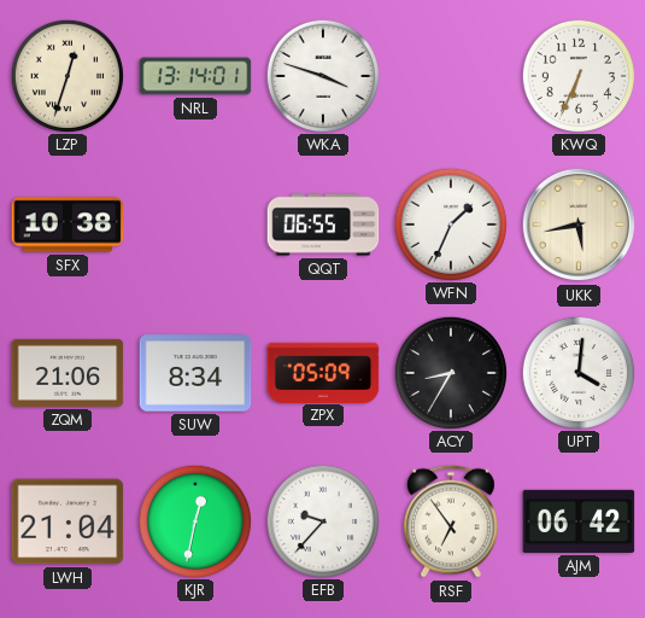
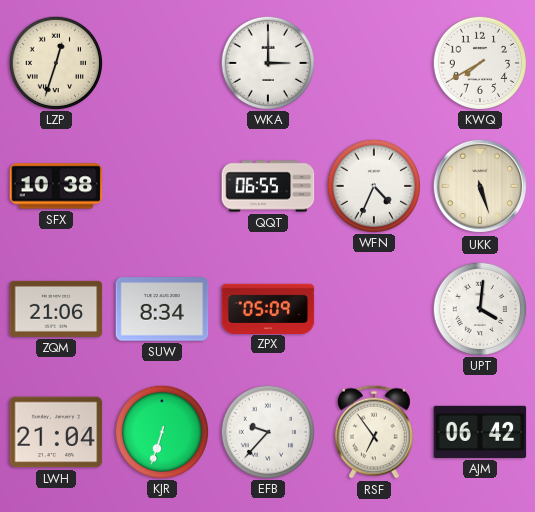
NRL: 13:14 -> none
WKA: 3:48 -> 3:00
KWQ: 6:34 -> 7:40
WFN: 1:34 -> 4:34
UKK: 5:43 -> 5:27
ACY: 8:35 -> none
KJR: 12:32 -> 6:33
